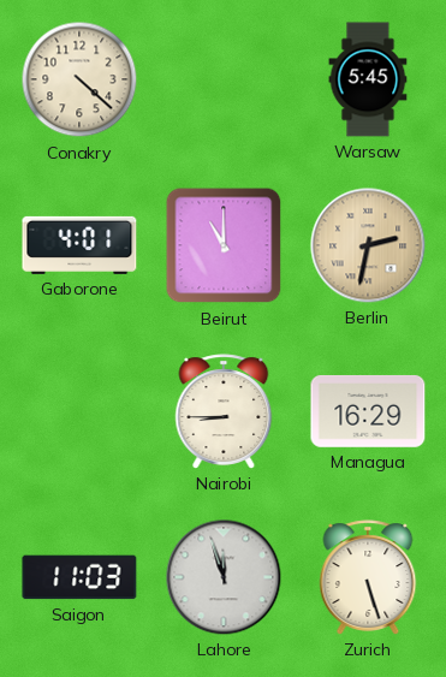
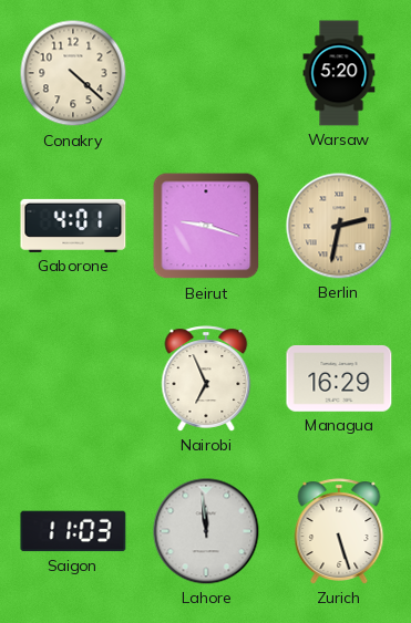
Warsaw: 5:45 -> 5:20
Beirut: 11:00 -> 9:18
Nairobi: 8:45 -> 6:56
Lahore: 11:57 -> 11:59
